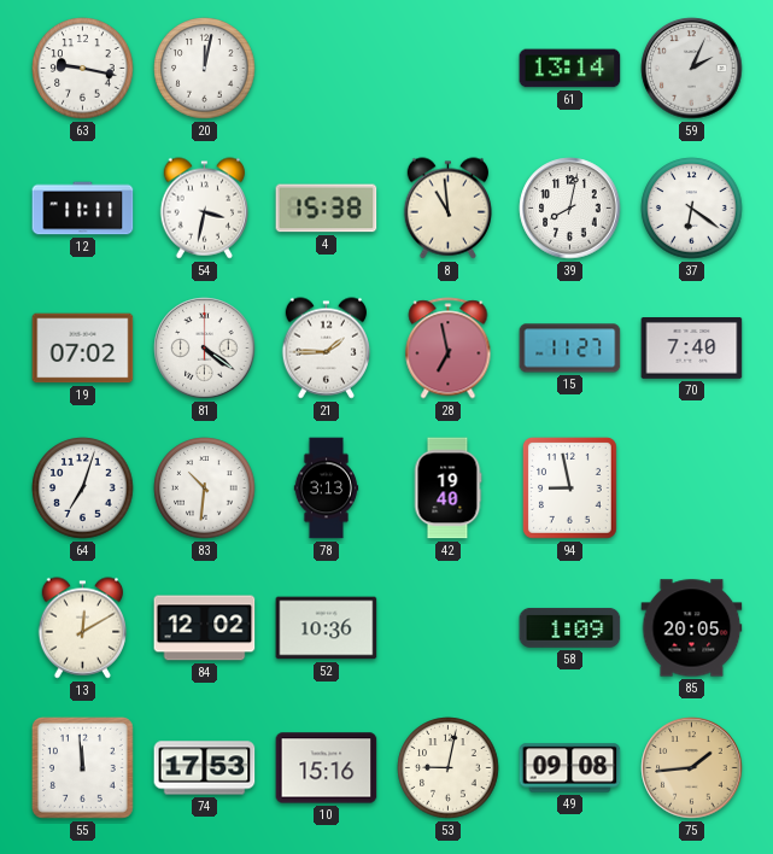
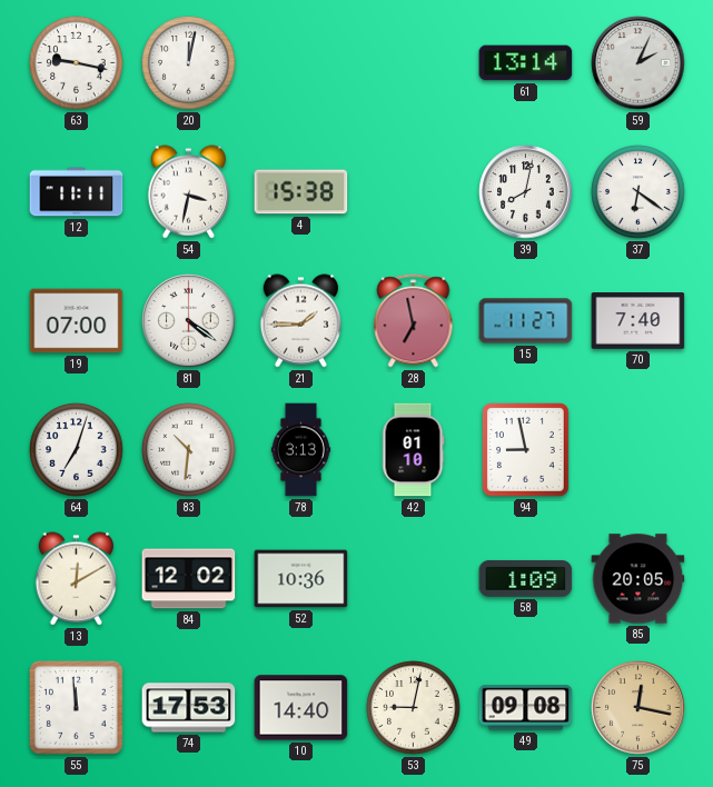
8: 10:59 -> none
19: 07:02 -> 07:00
42: 19:40 -> 01:10
10: 15:16 -> 14:40
75: 1:44 -> 12:17
